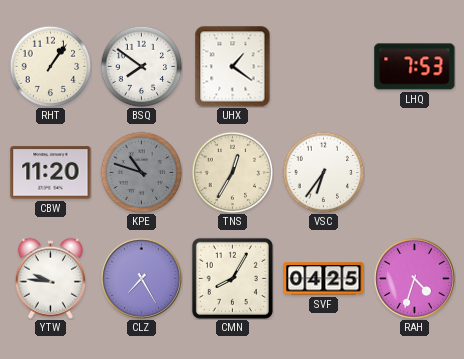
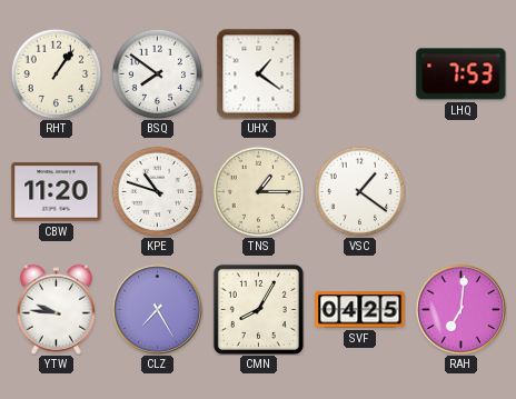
KPE dial: grey -> white
TNS: 12:35 -> 1:15
VSC: 6:36 -> 1:21
RAH: 4:33 -> 7:01
